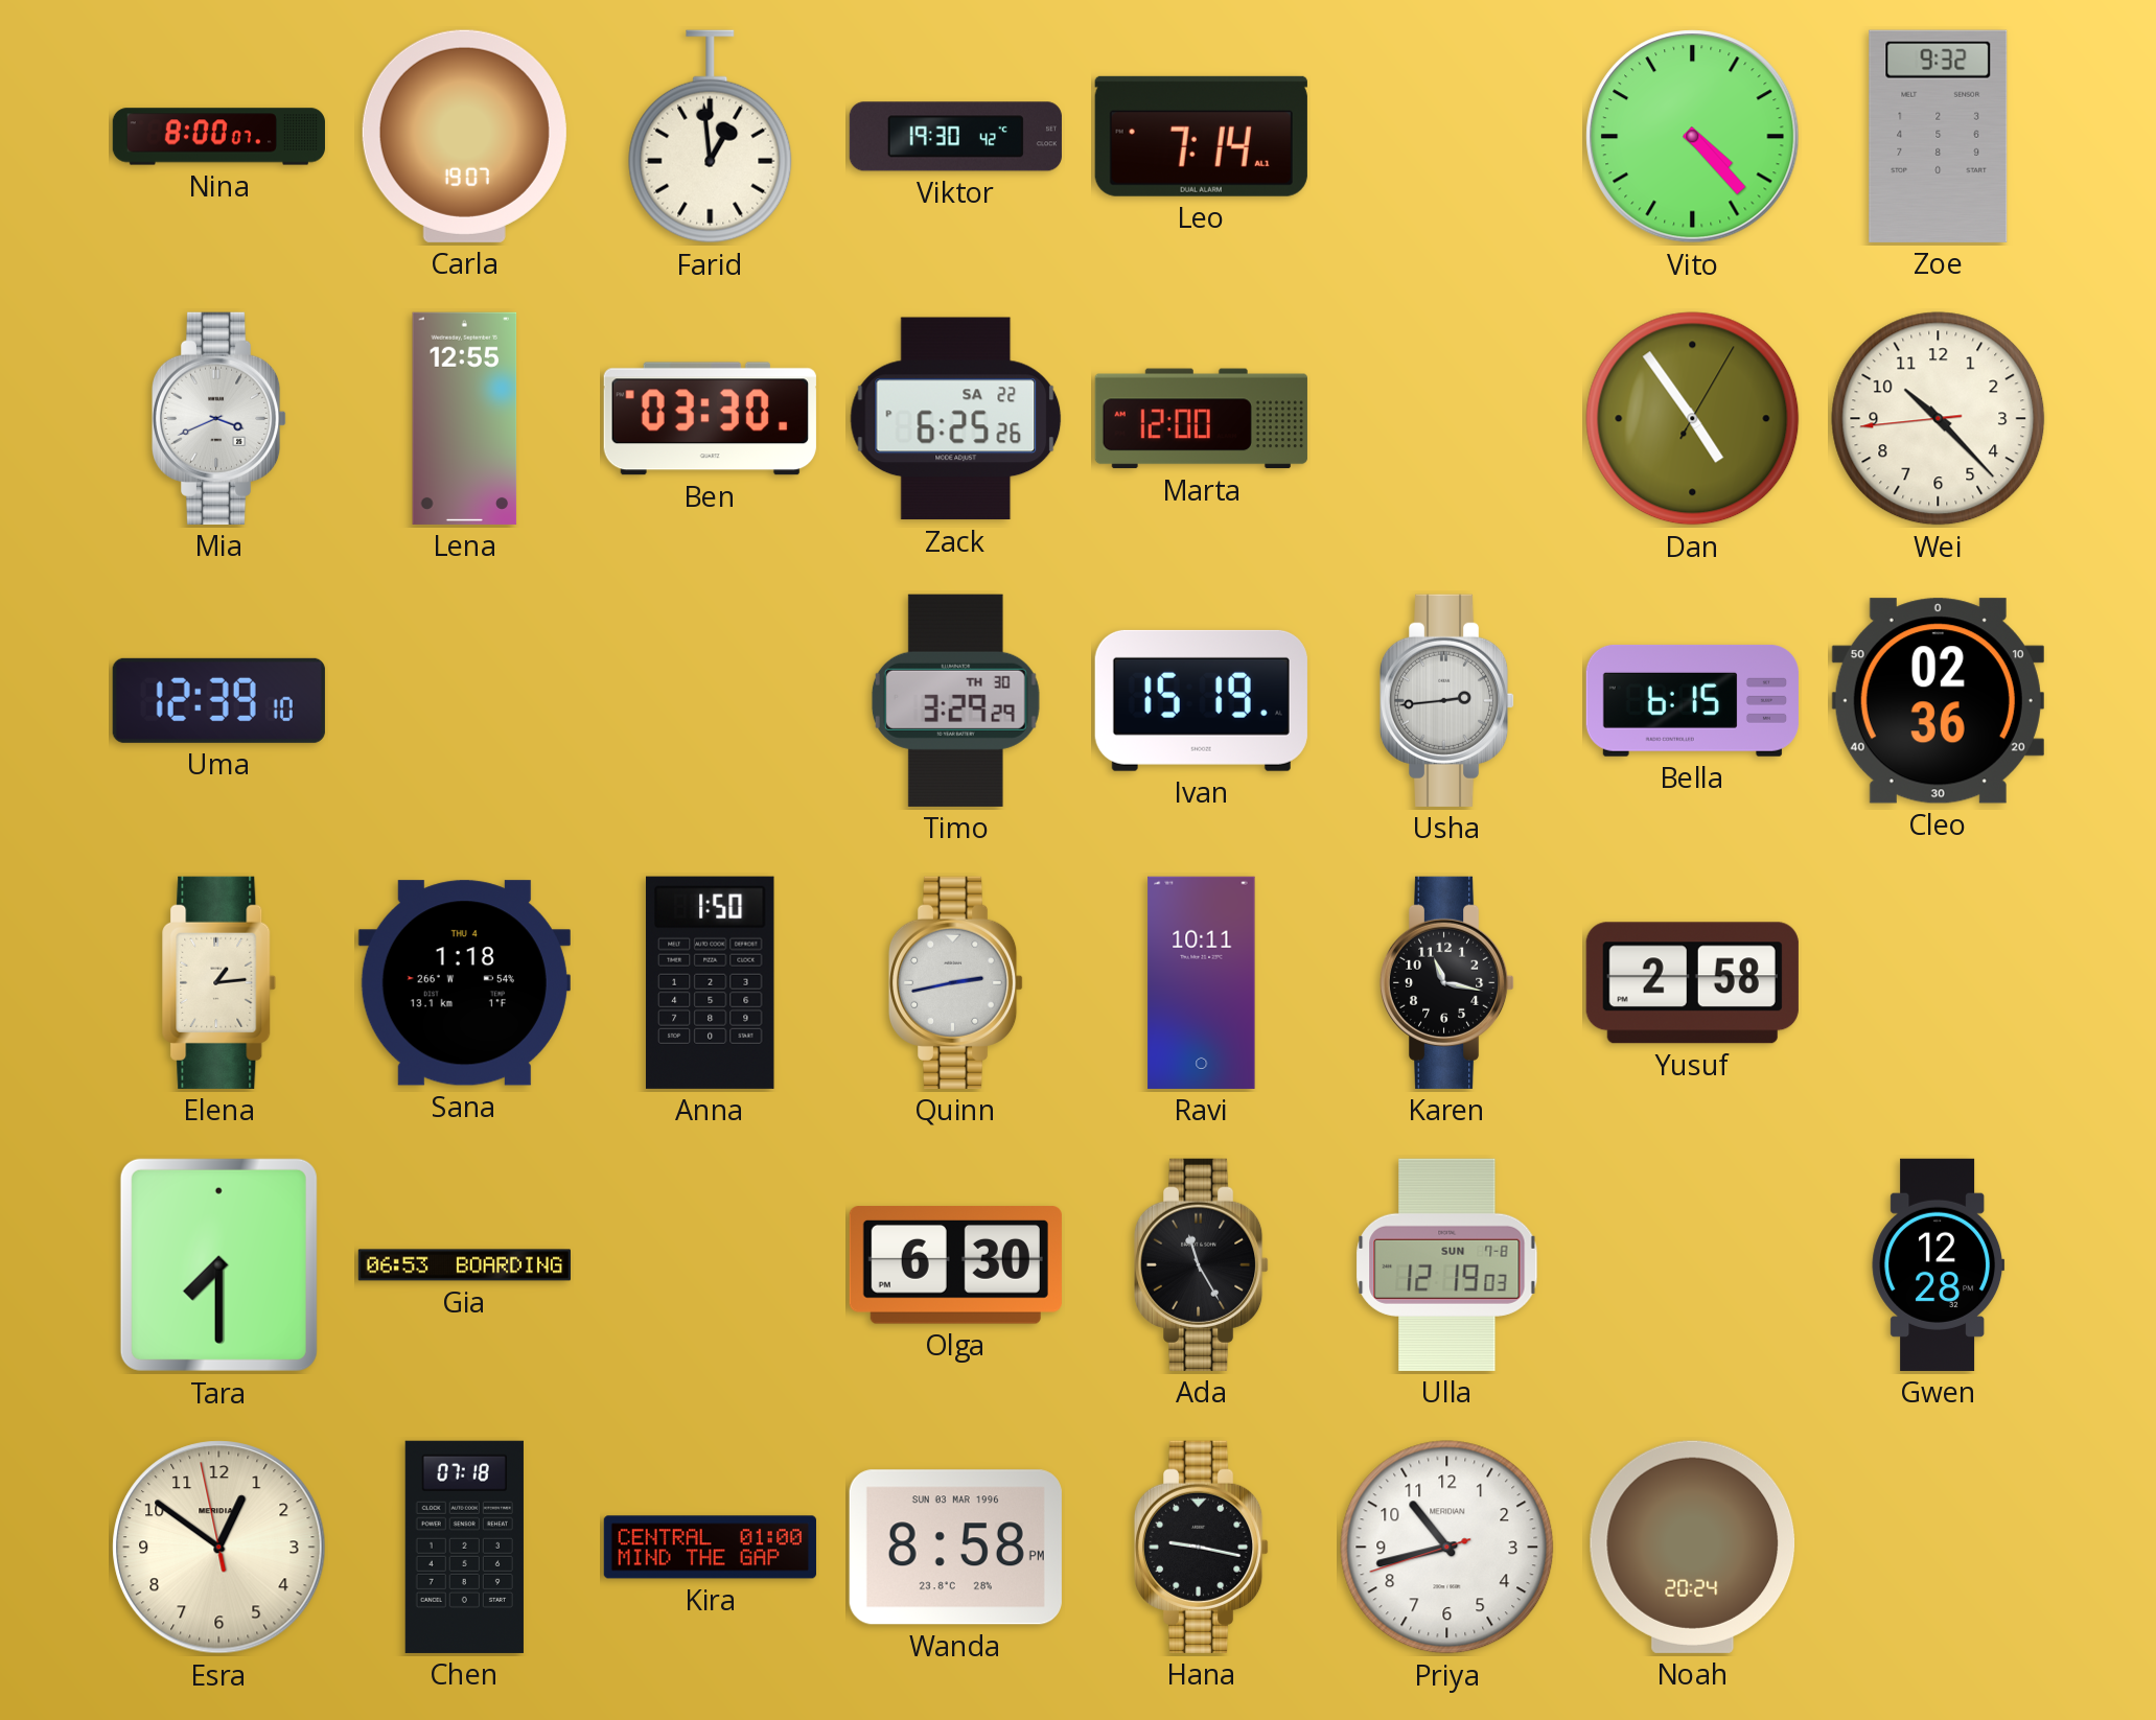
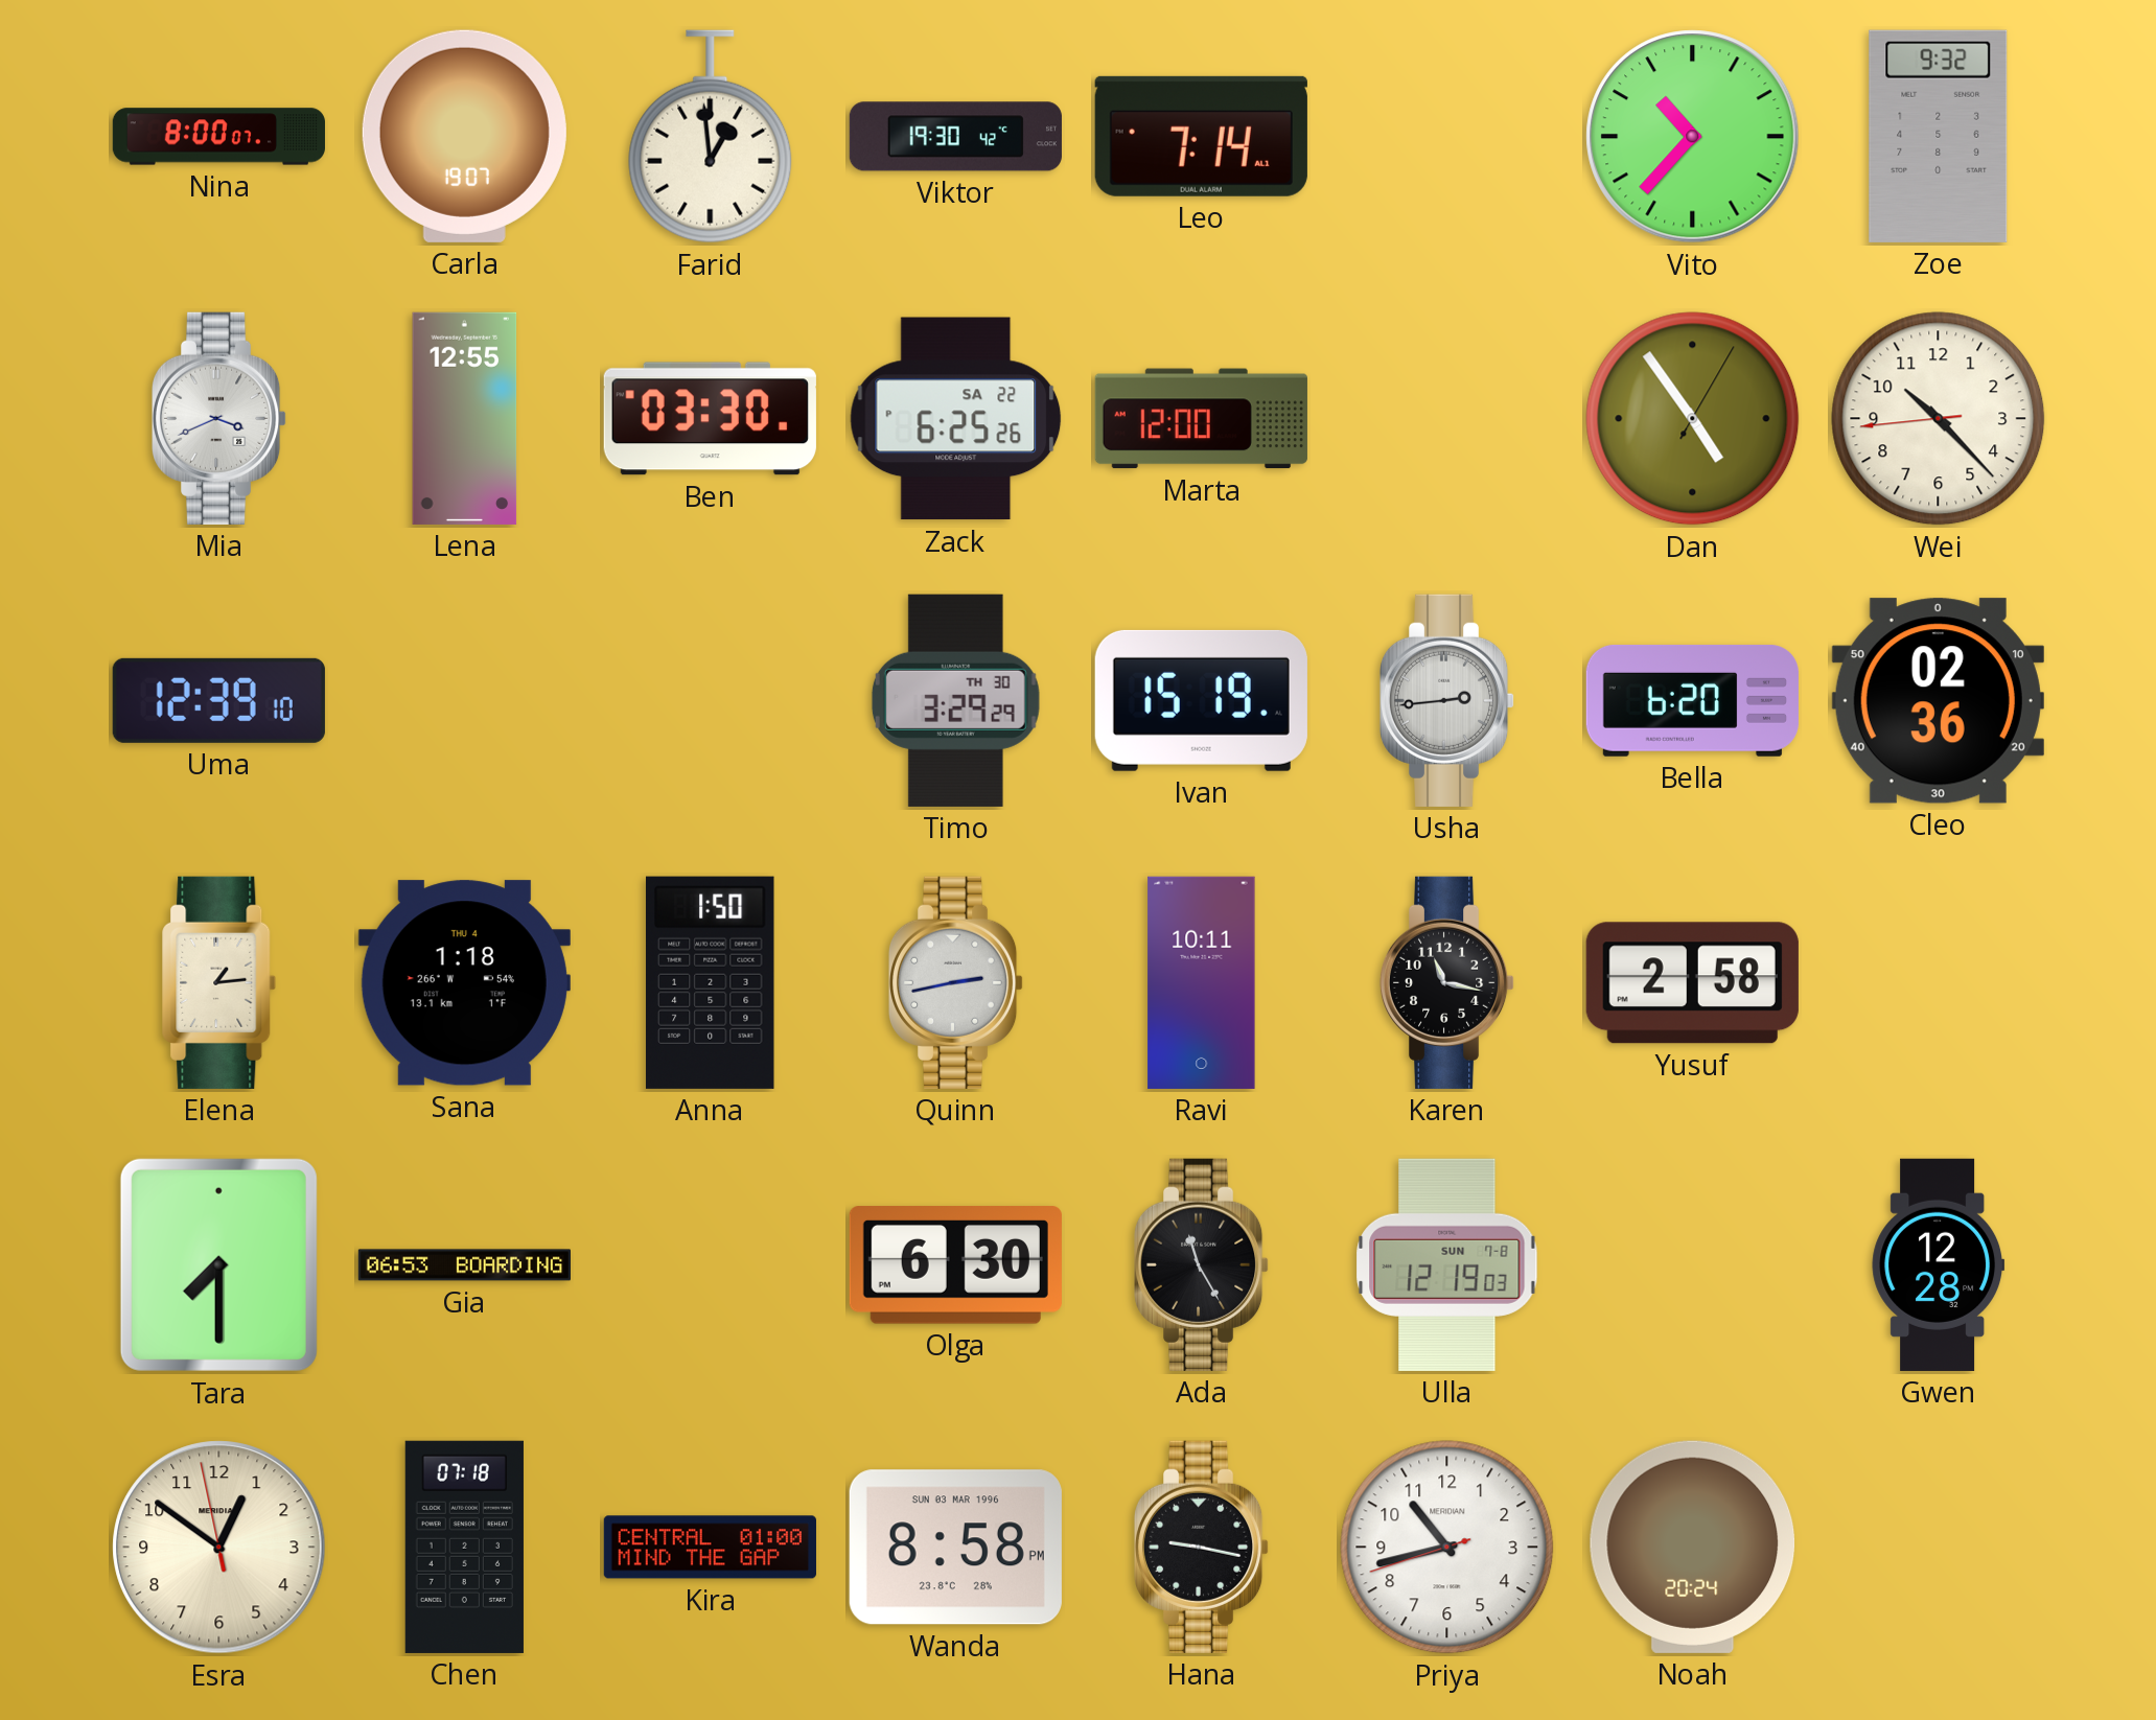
Vito: 4:23 -> 10:37
Bella: 6:15 -> 6:20
